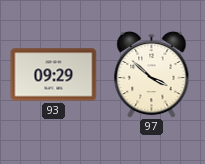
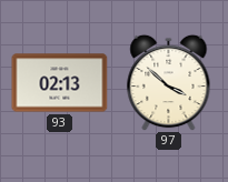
93: 09:29 -> 02:13
